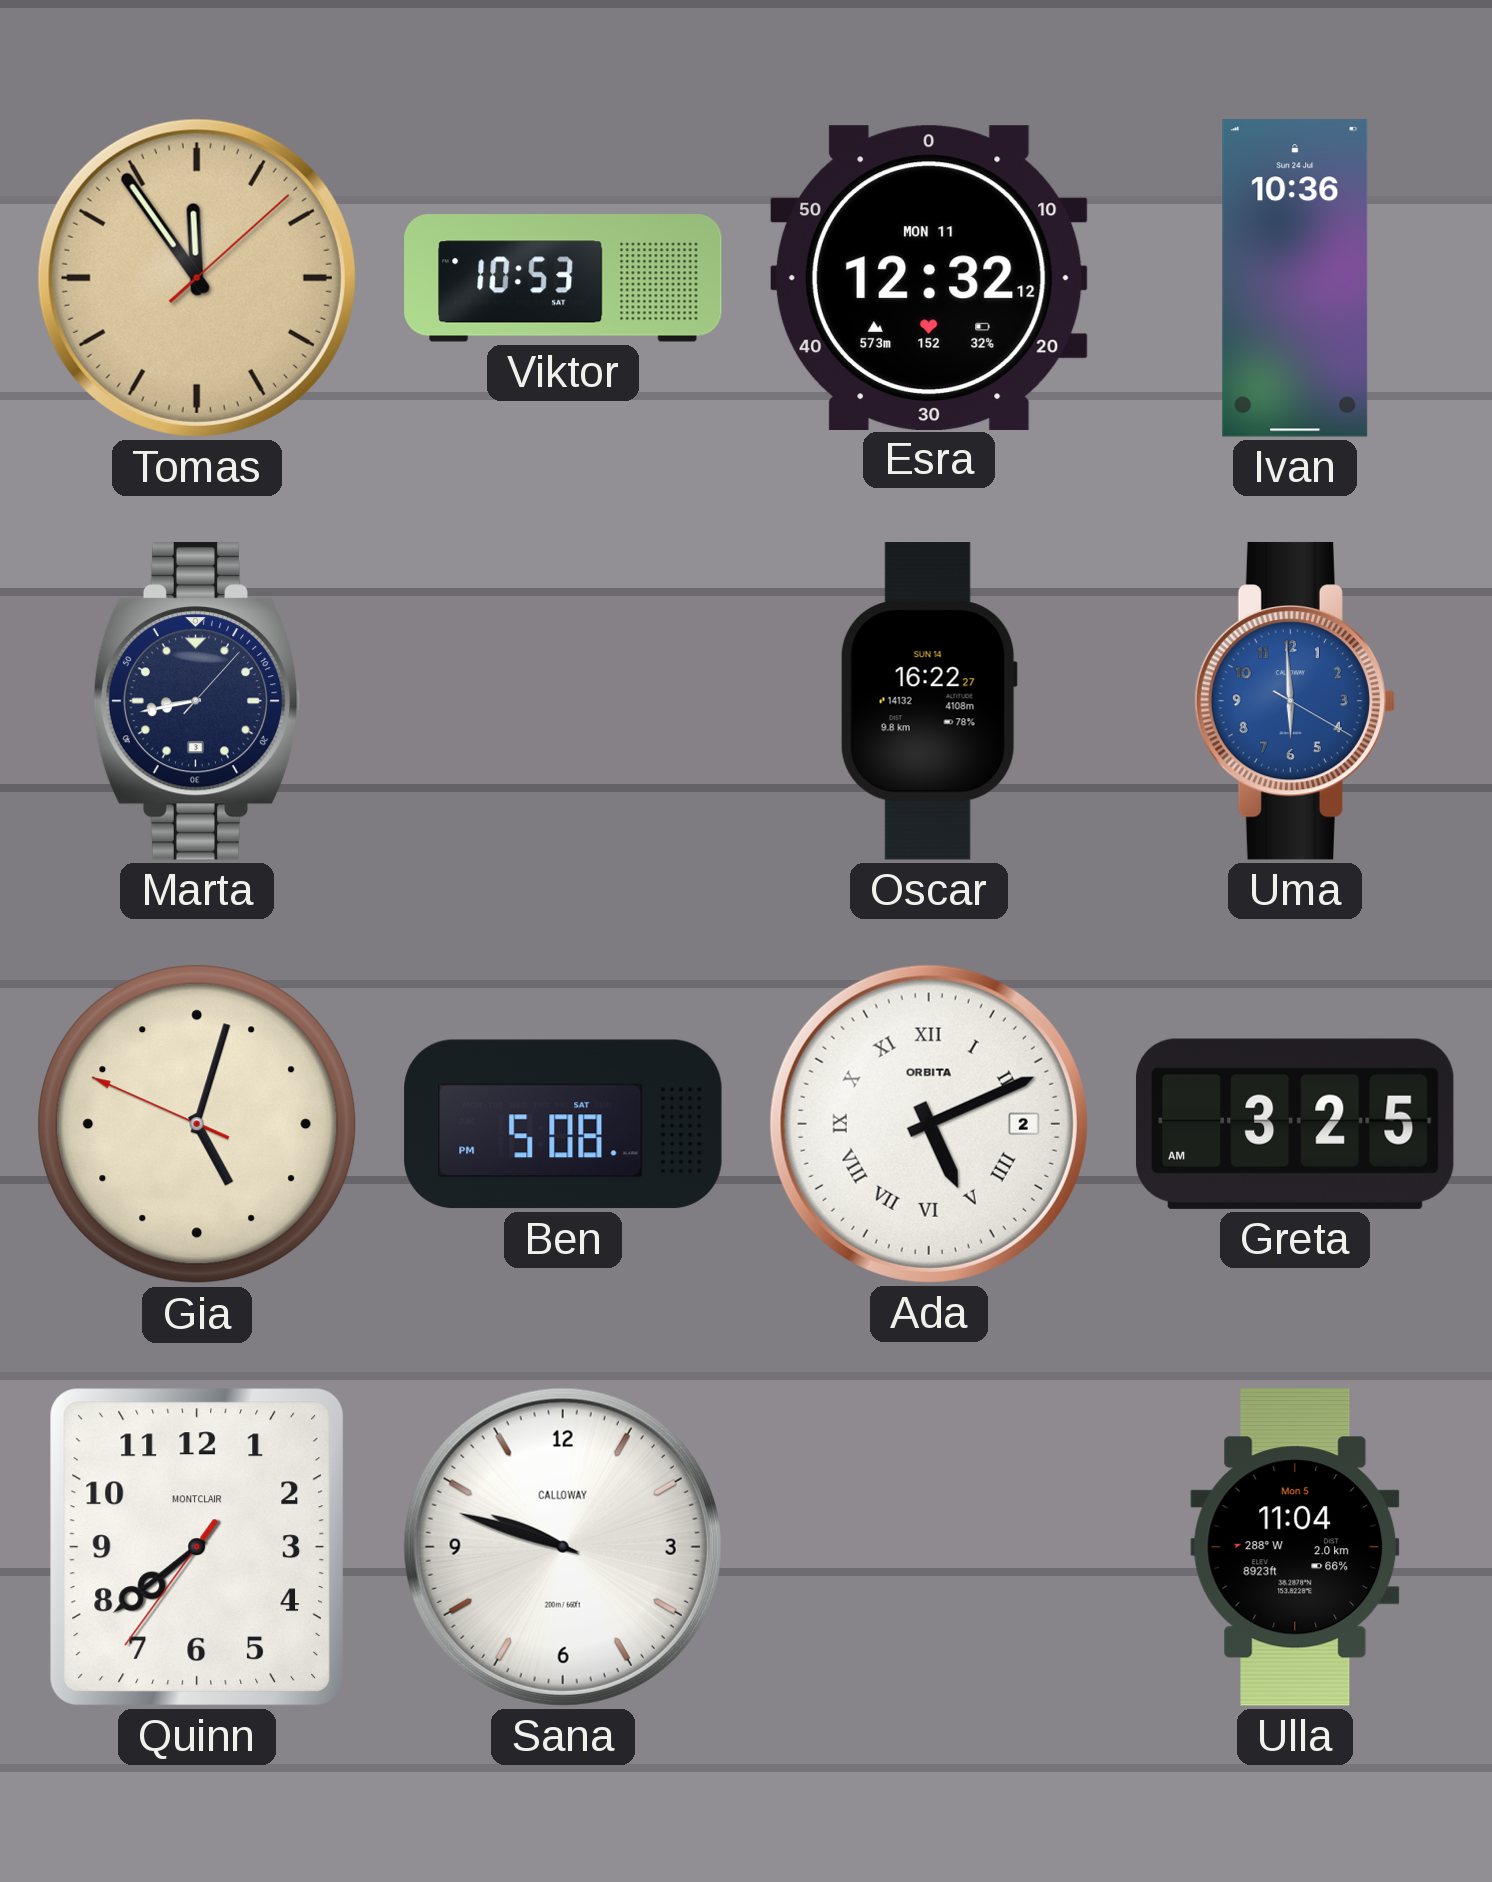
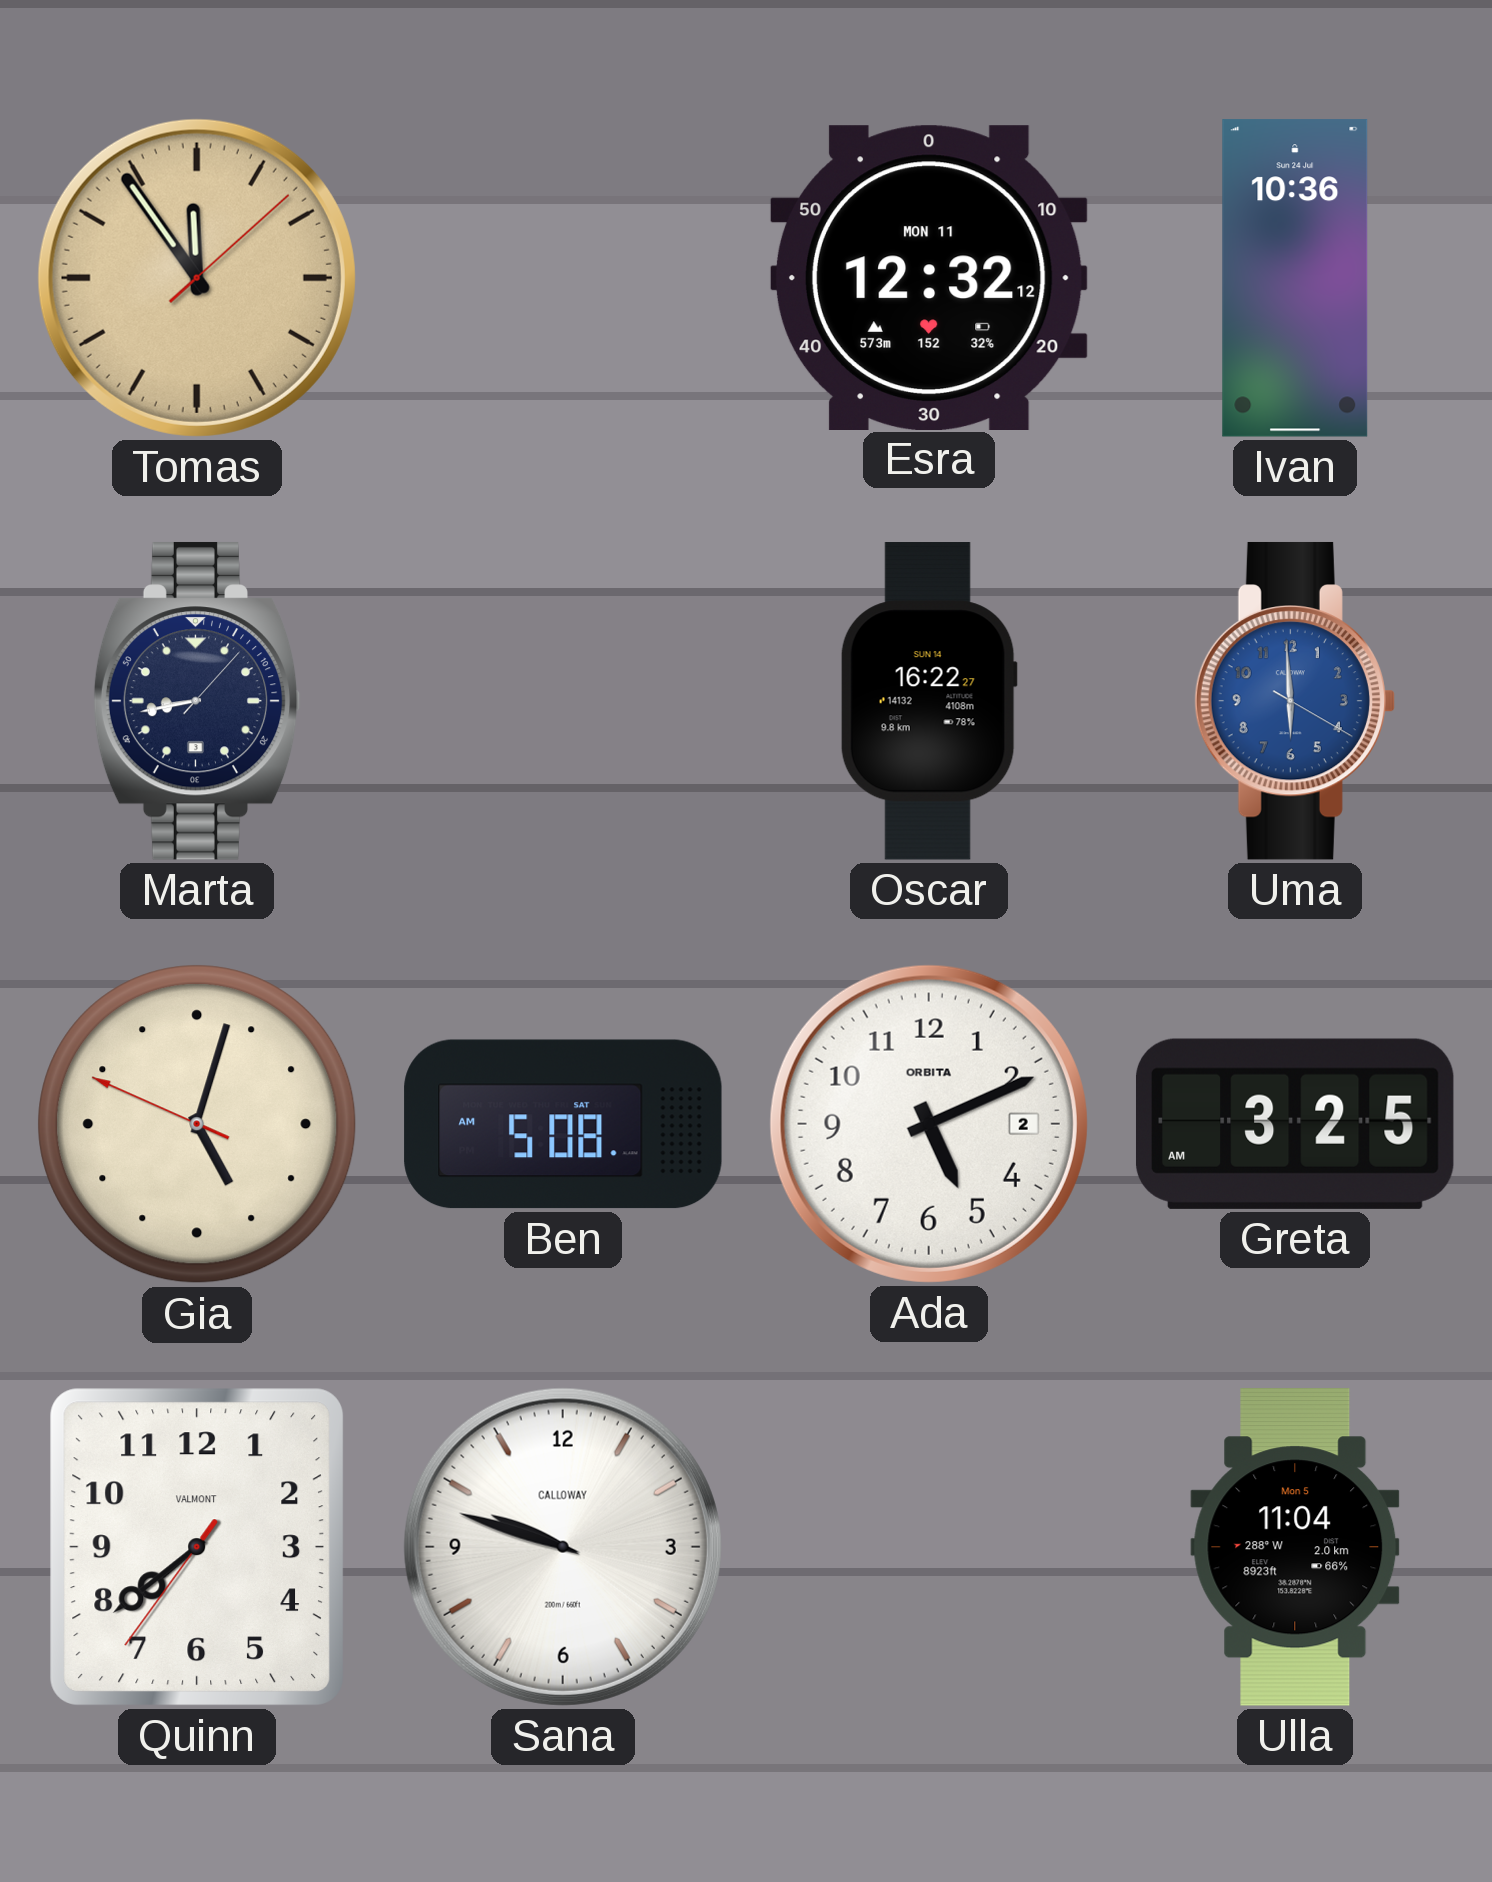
Viktor: 10:53 -> none
Ben: 5:08 PM -> 5:08 AM
Ada numerals: Roman -> Arabic
Quinn brand: MONTCLAIR -> VALMONT
